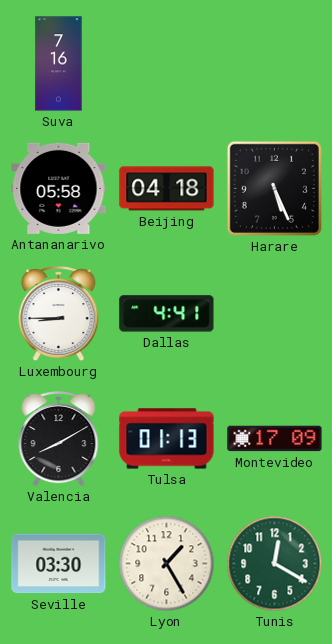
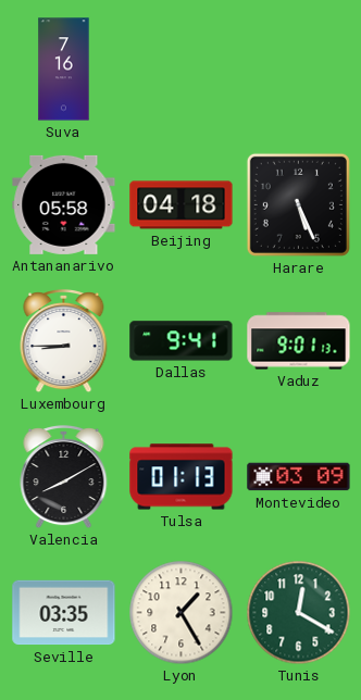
Dallas: 4:41 -> 9:41
Vaduz: none -> 9:01
Montevideo: 17:09 -> 03:09
Seville: 03:30 -> 03:35
